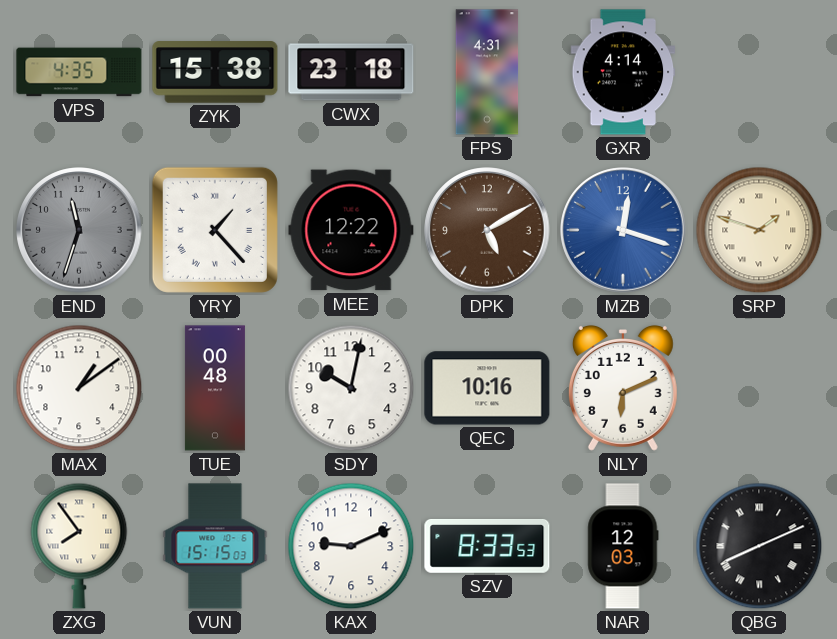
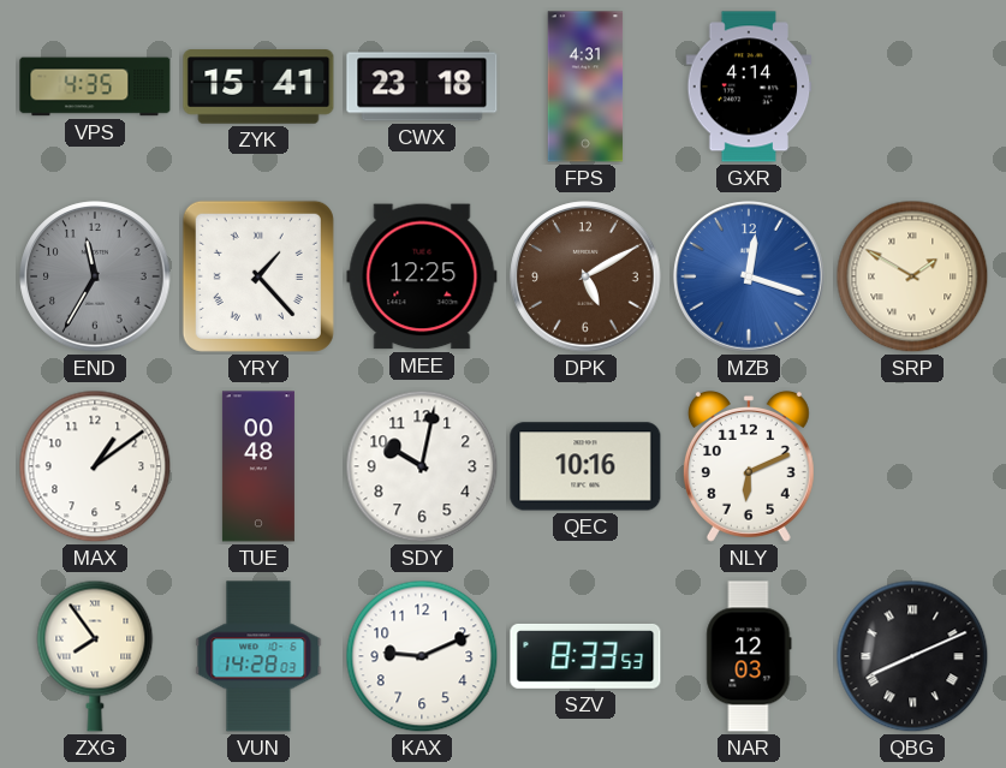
ZYK: 15:38 -> 15:41
END: 11:33 -> 11:35
MEE: 12:22 -> 12:25
SRP: 1:48 -> 1:50
VUN: 15:15 -> 14:28
